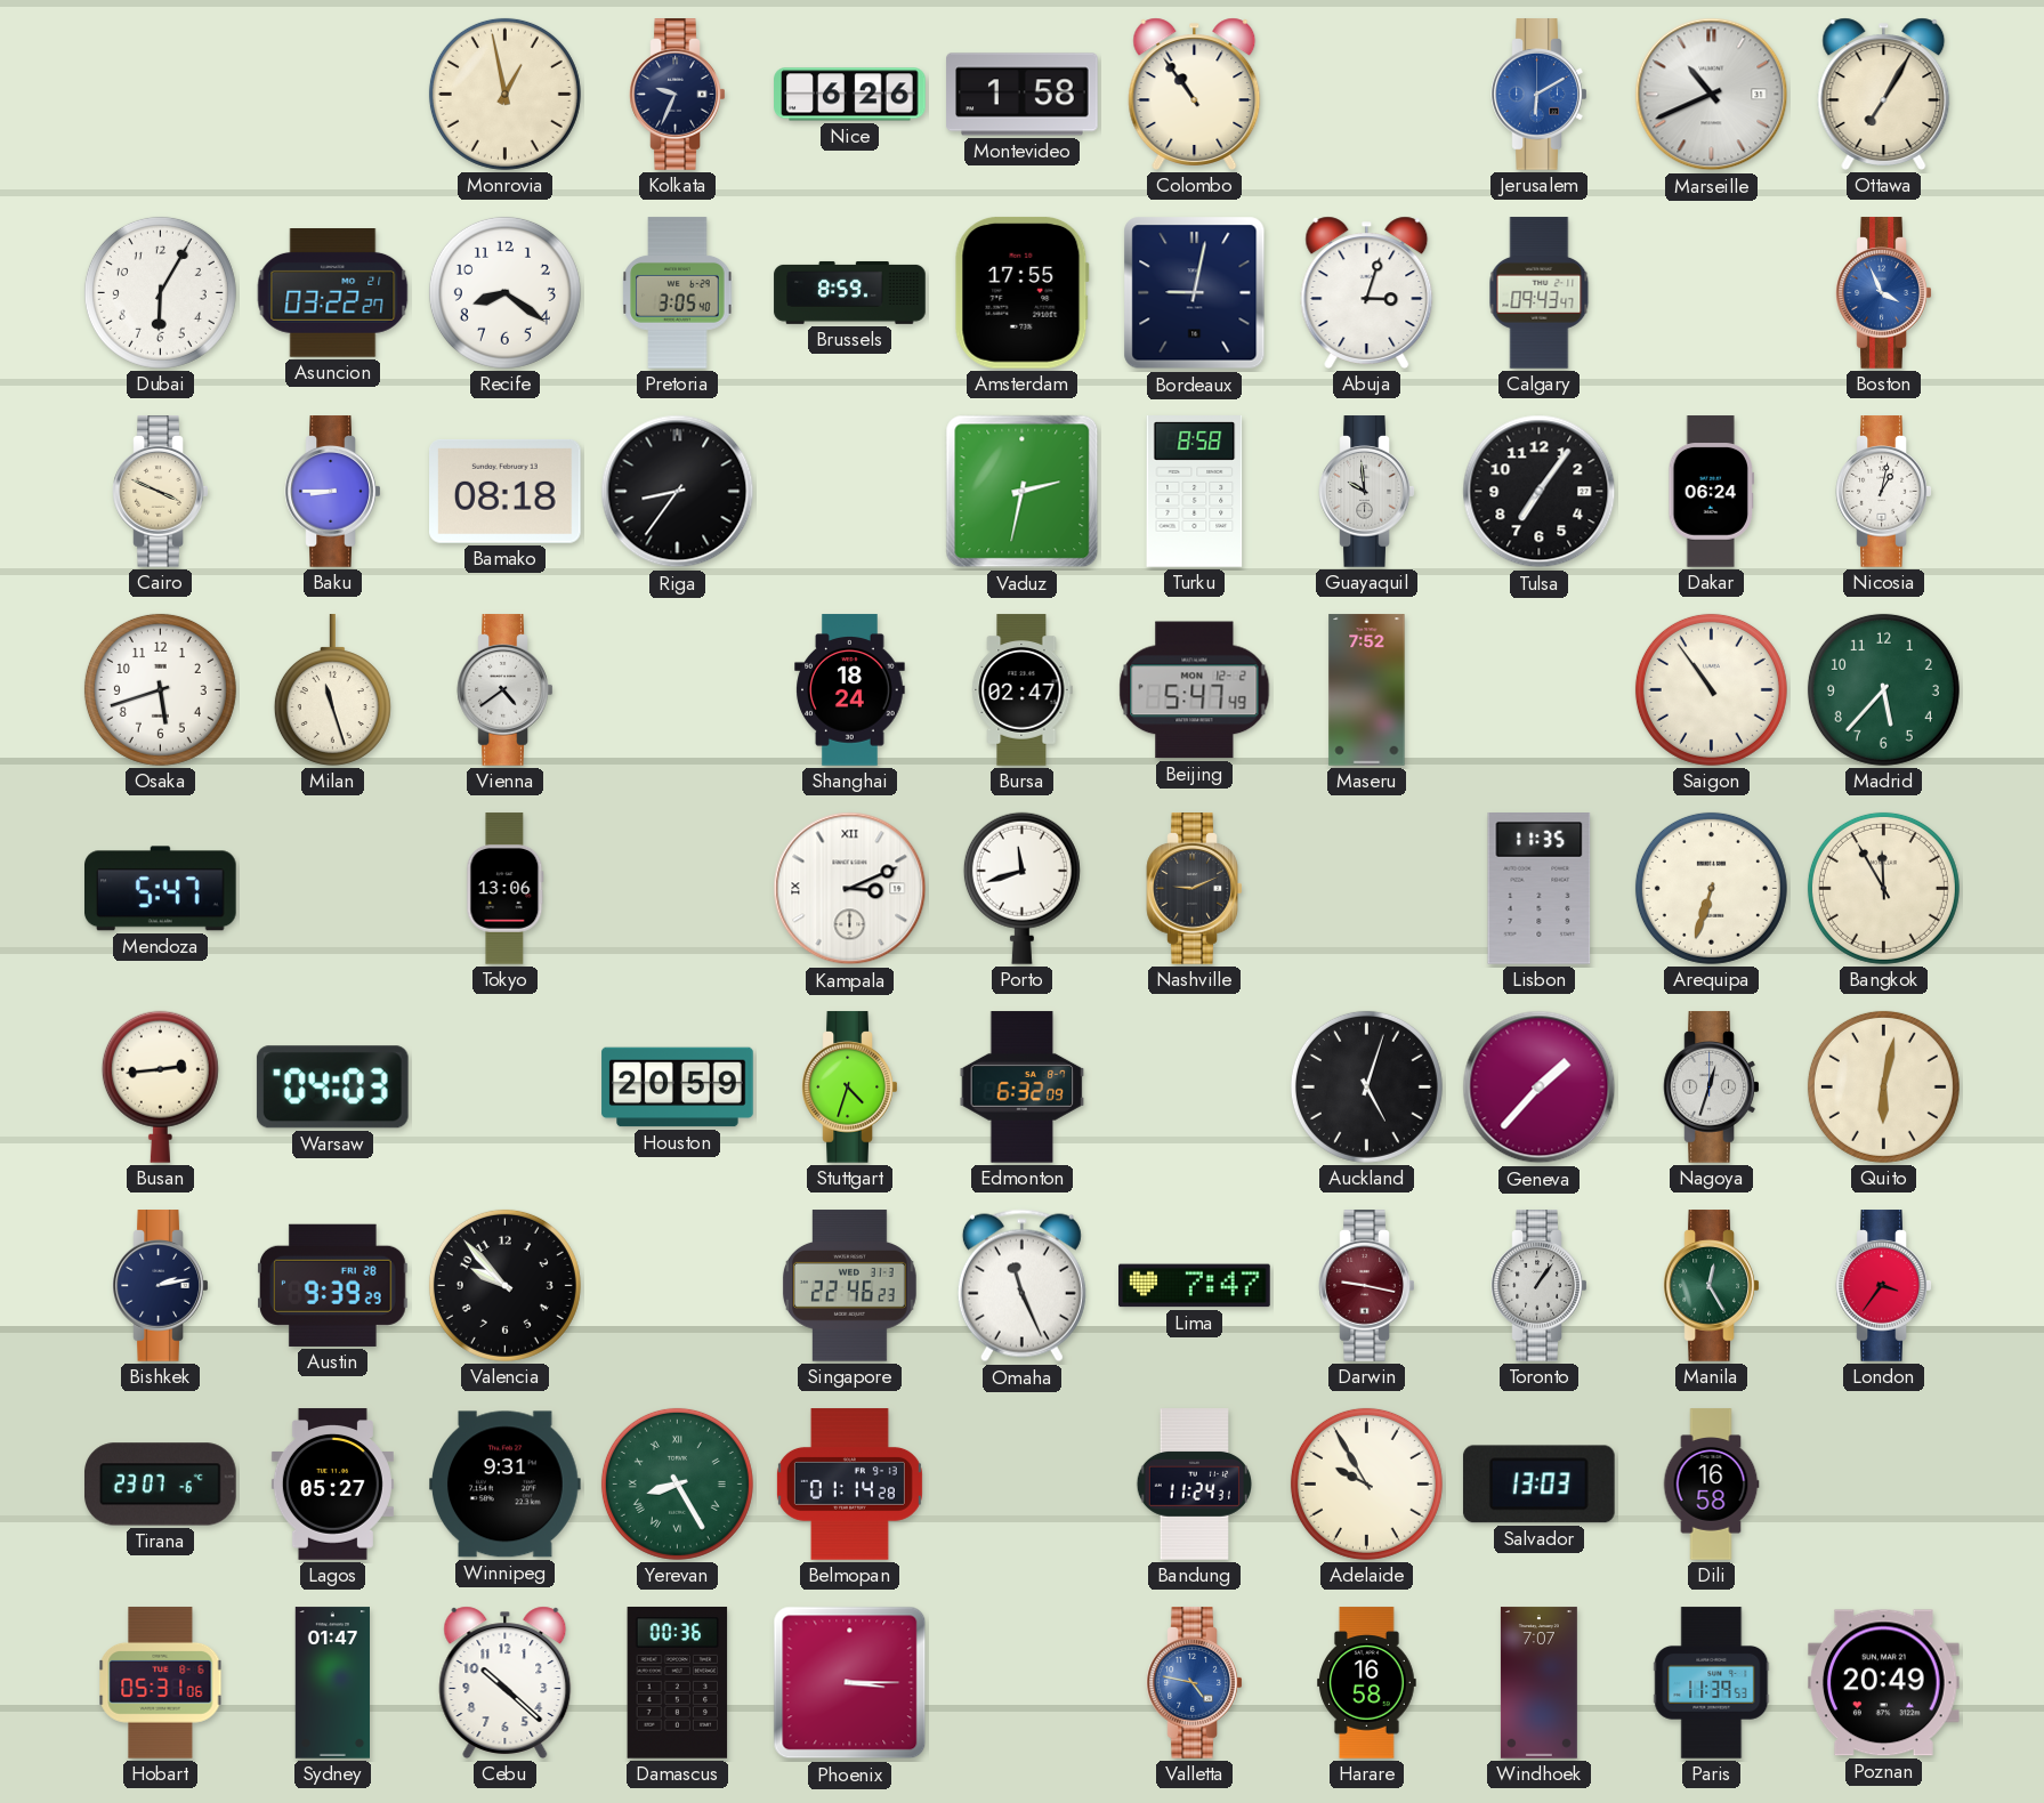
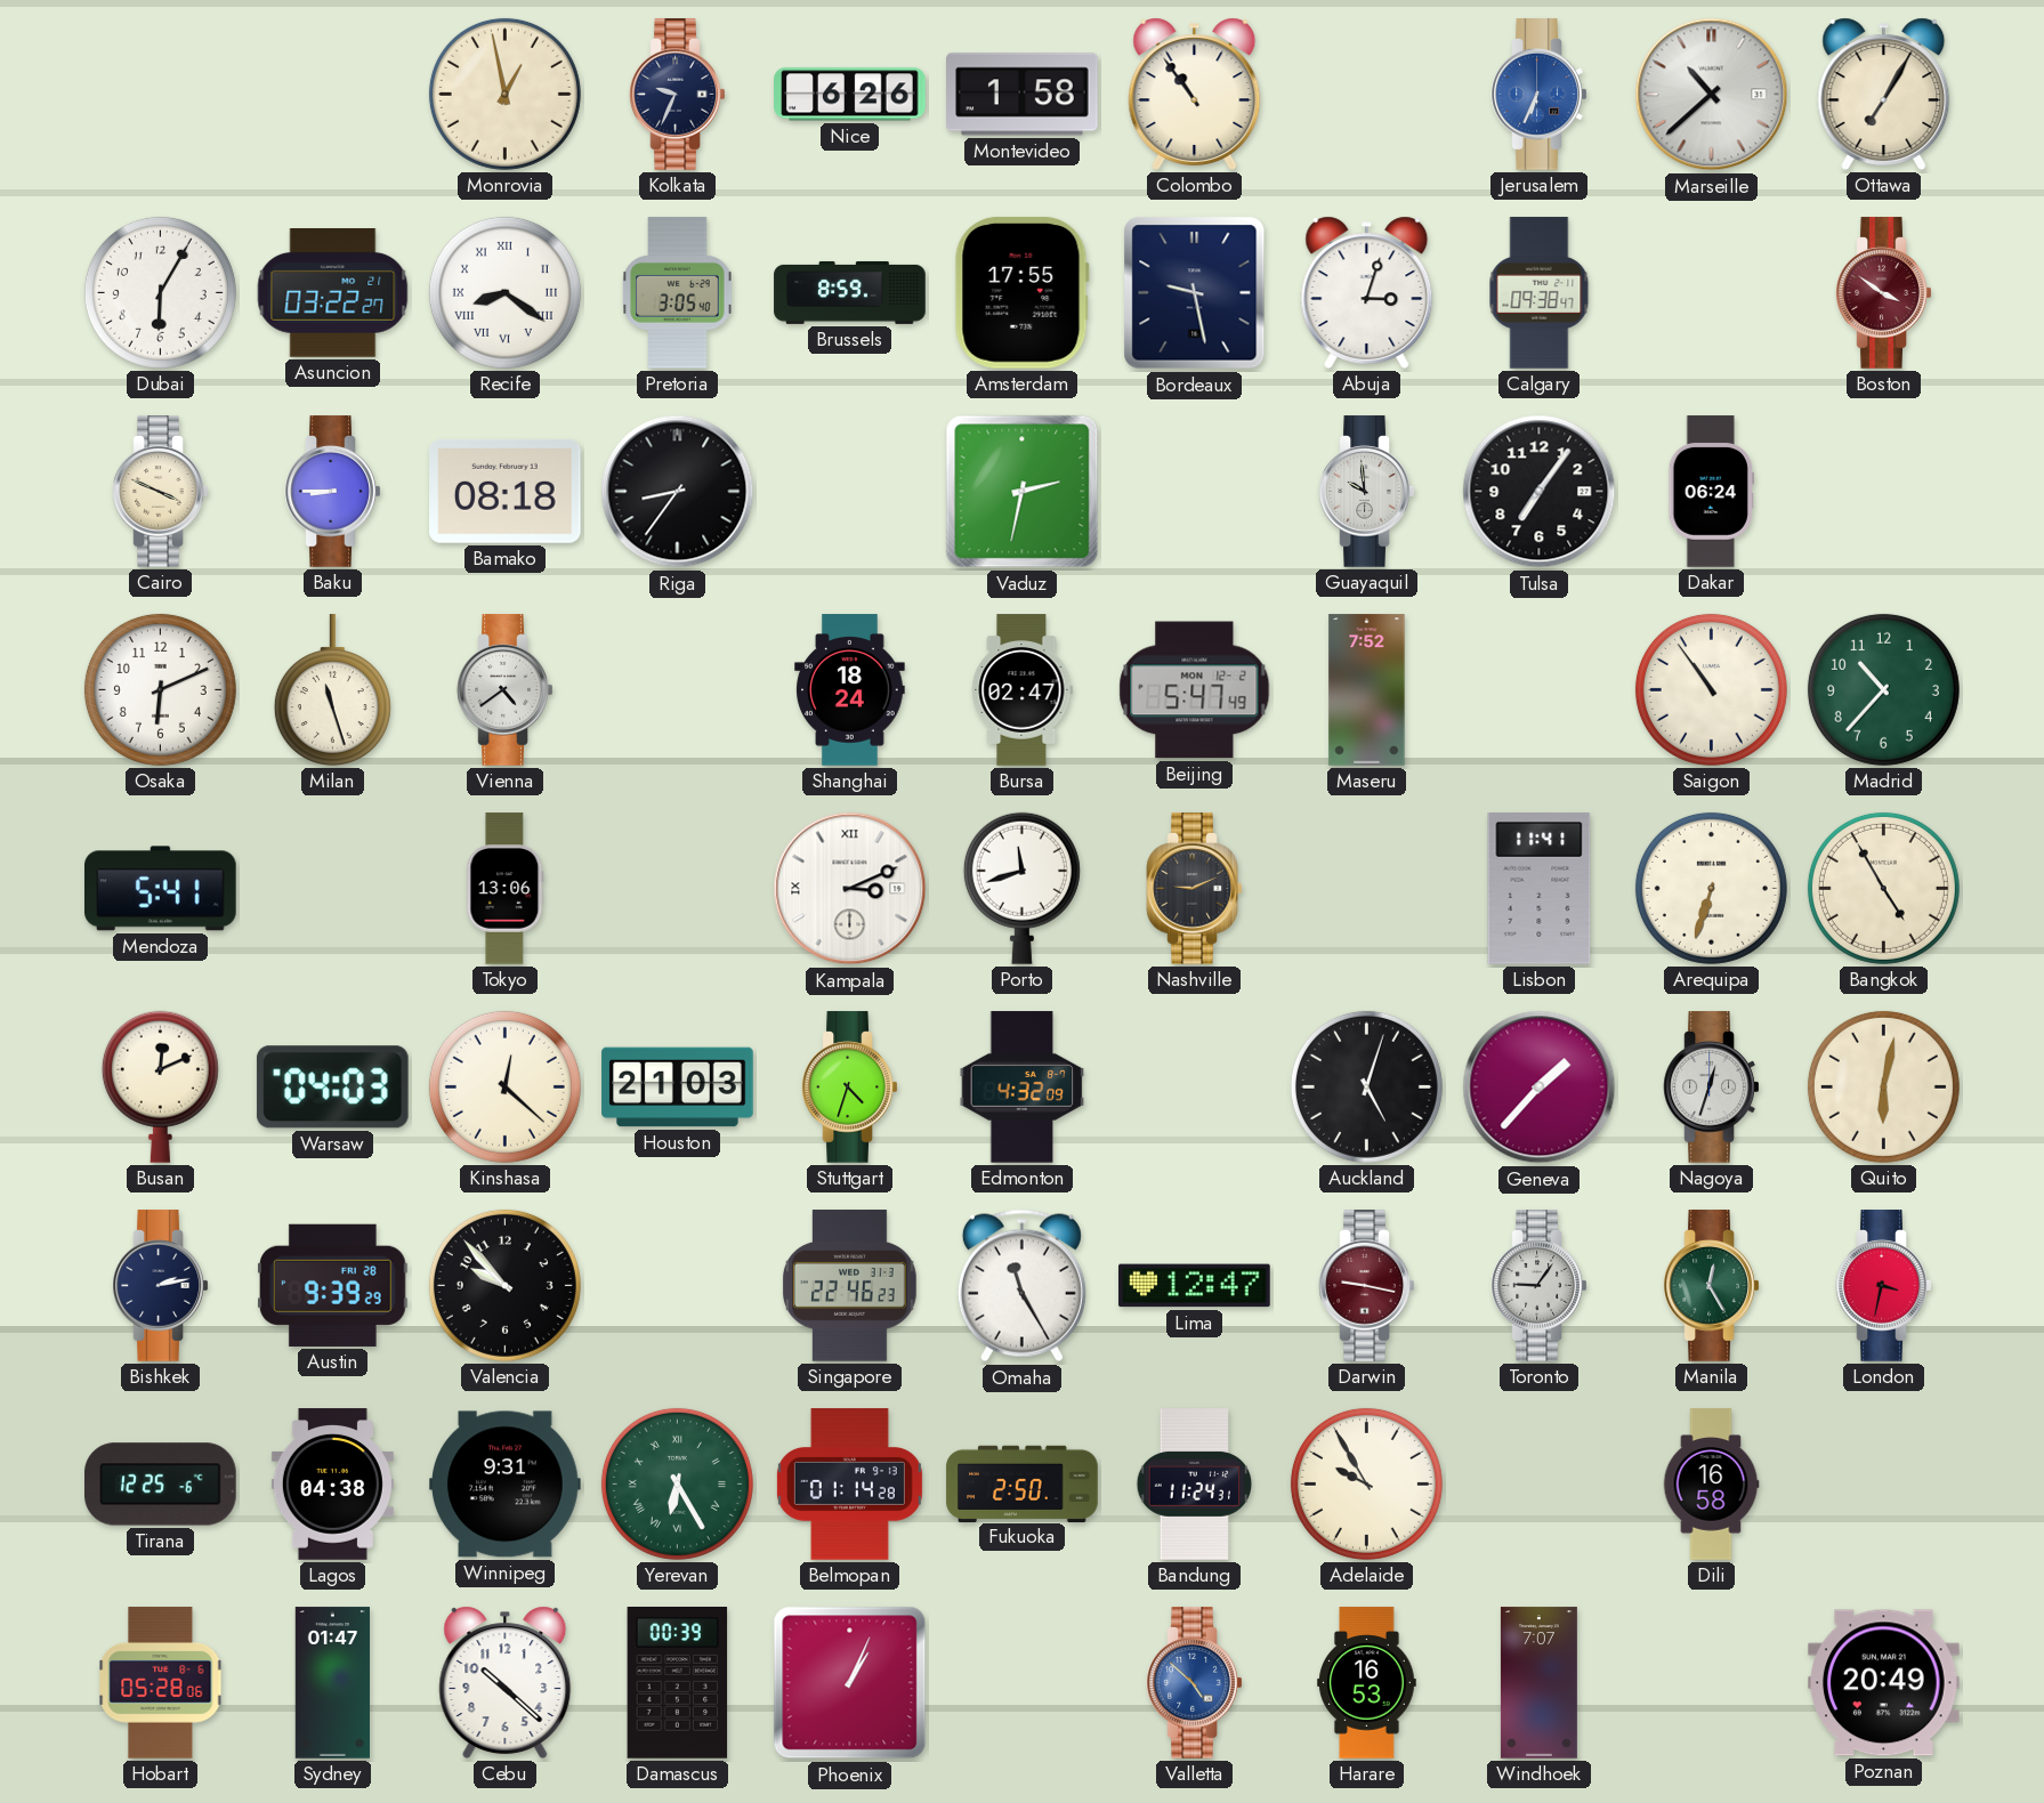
Jerusalem: 6:10 -> 6:34
Marseille: 10:41 -> 10:38
Recife numerals: Arabic -> Roman
Bordeaux: 9:02 -> 9:28
Calgary: 09:43 -> 09:38
Boston: 3:56 -> 3:51
Boston dial: blue -> burgundy
Turku: 8:58 -> none
Nicosia: 1:02 -> none
Osaka: 5:42 -> 6:11
Madrid: 5:37 -> 10:37
Mendoza: 5:47 -> 5:41
Lisbon: 11:35 -> 11:41
Bangkok: 11:55 -> 4:55
Busan: 2:44 -> 12:11
Kinshasa: none -> 12:22
Houston: 20:59 -> 21:03
Edmonton: 6:32 -> 4:32
Omaha: 11:26 -> 11:25
Lima: 7:47 -> 12:47
Toronto: 1:06 -> 9:06
London: 3:36 -> 3:32
Tirana: 23:07 -> 12:25
Lagos: 05:27 -> 04:38
Yerevan: 8:25 -> 6:25
Fukuoka: none -> 2:50
Salvador: 13:03 -> none
Hobart: 05:31 -> 05:28
Damascus: 00:36 -> 00:39
Phoenix: 3:15 -> 1:04
Valletta: 4:47 -> 4:52
Harare: 16:58 -> 16:53
Paris: 11:39 -> none
